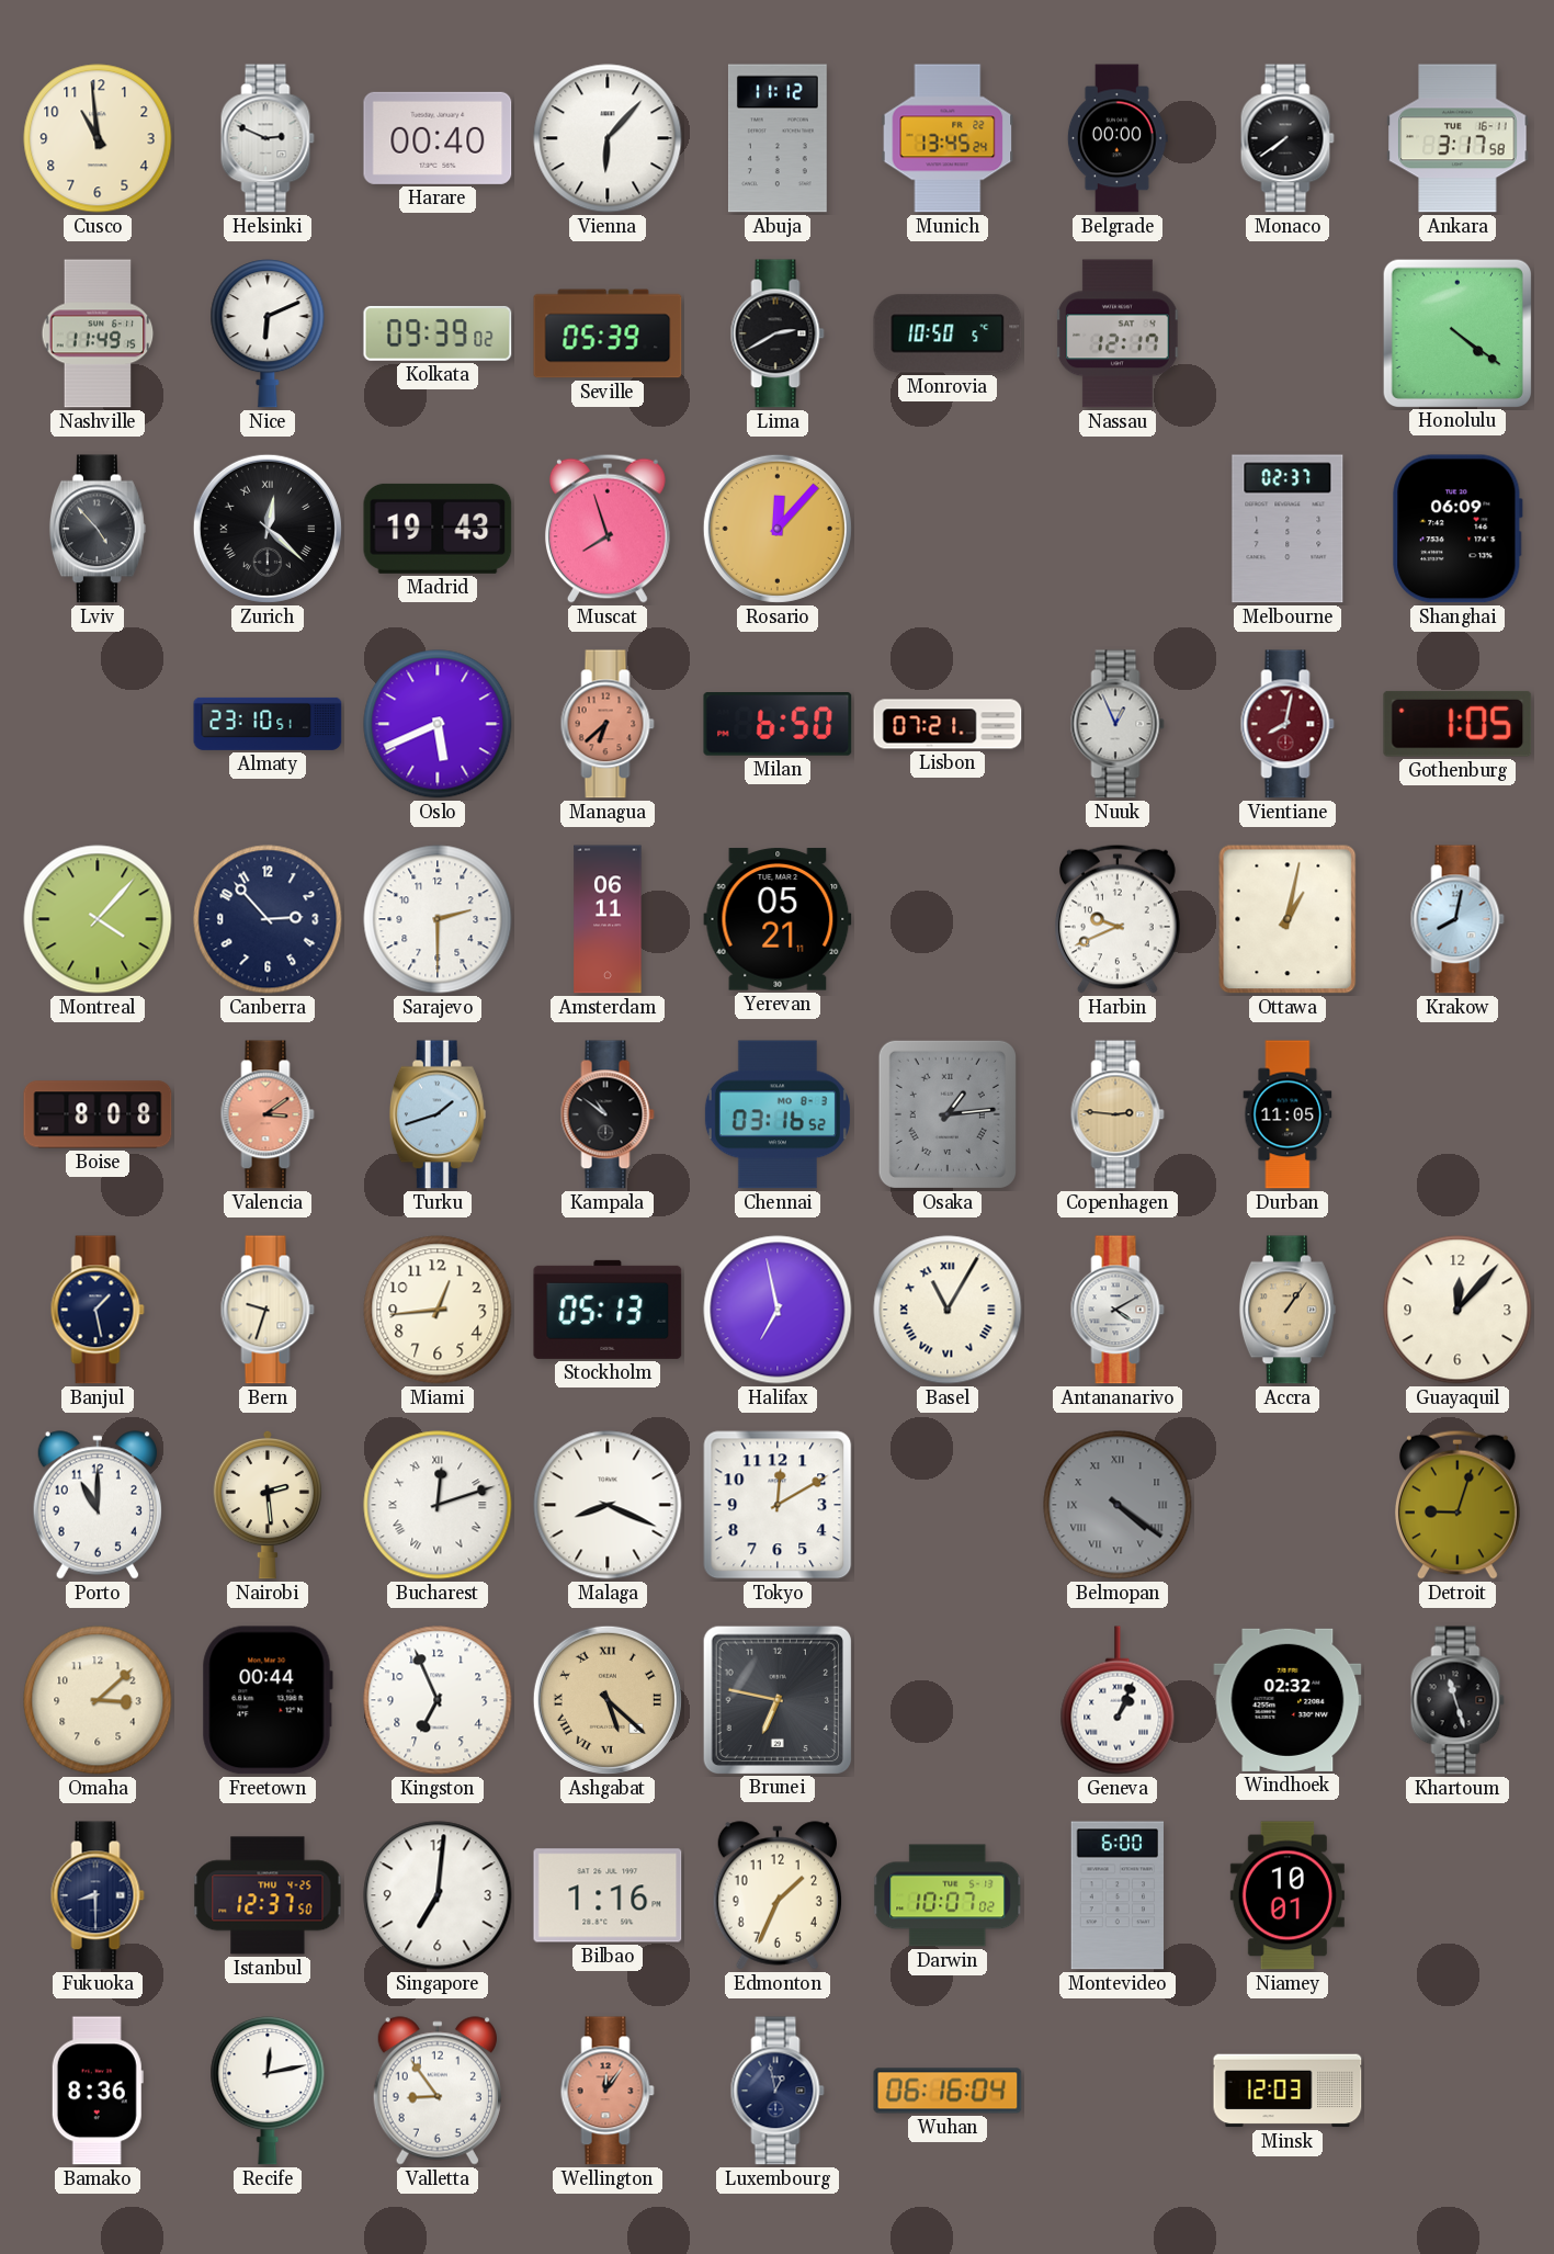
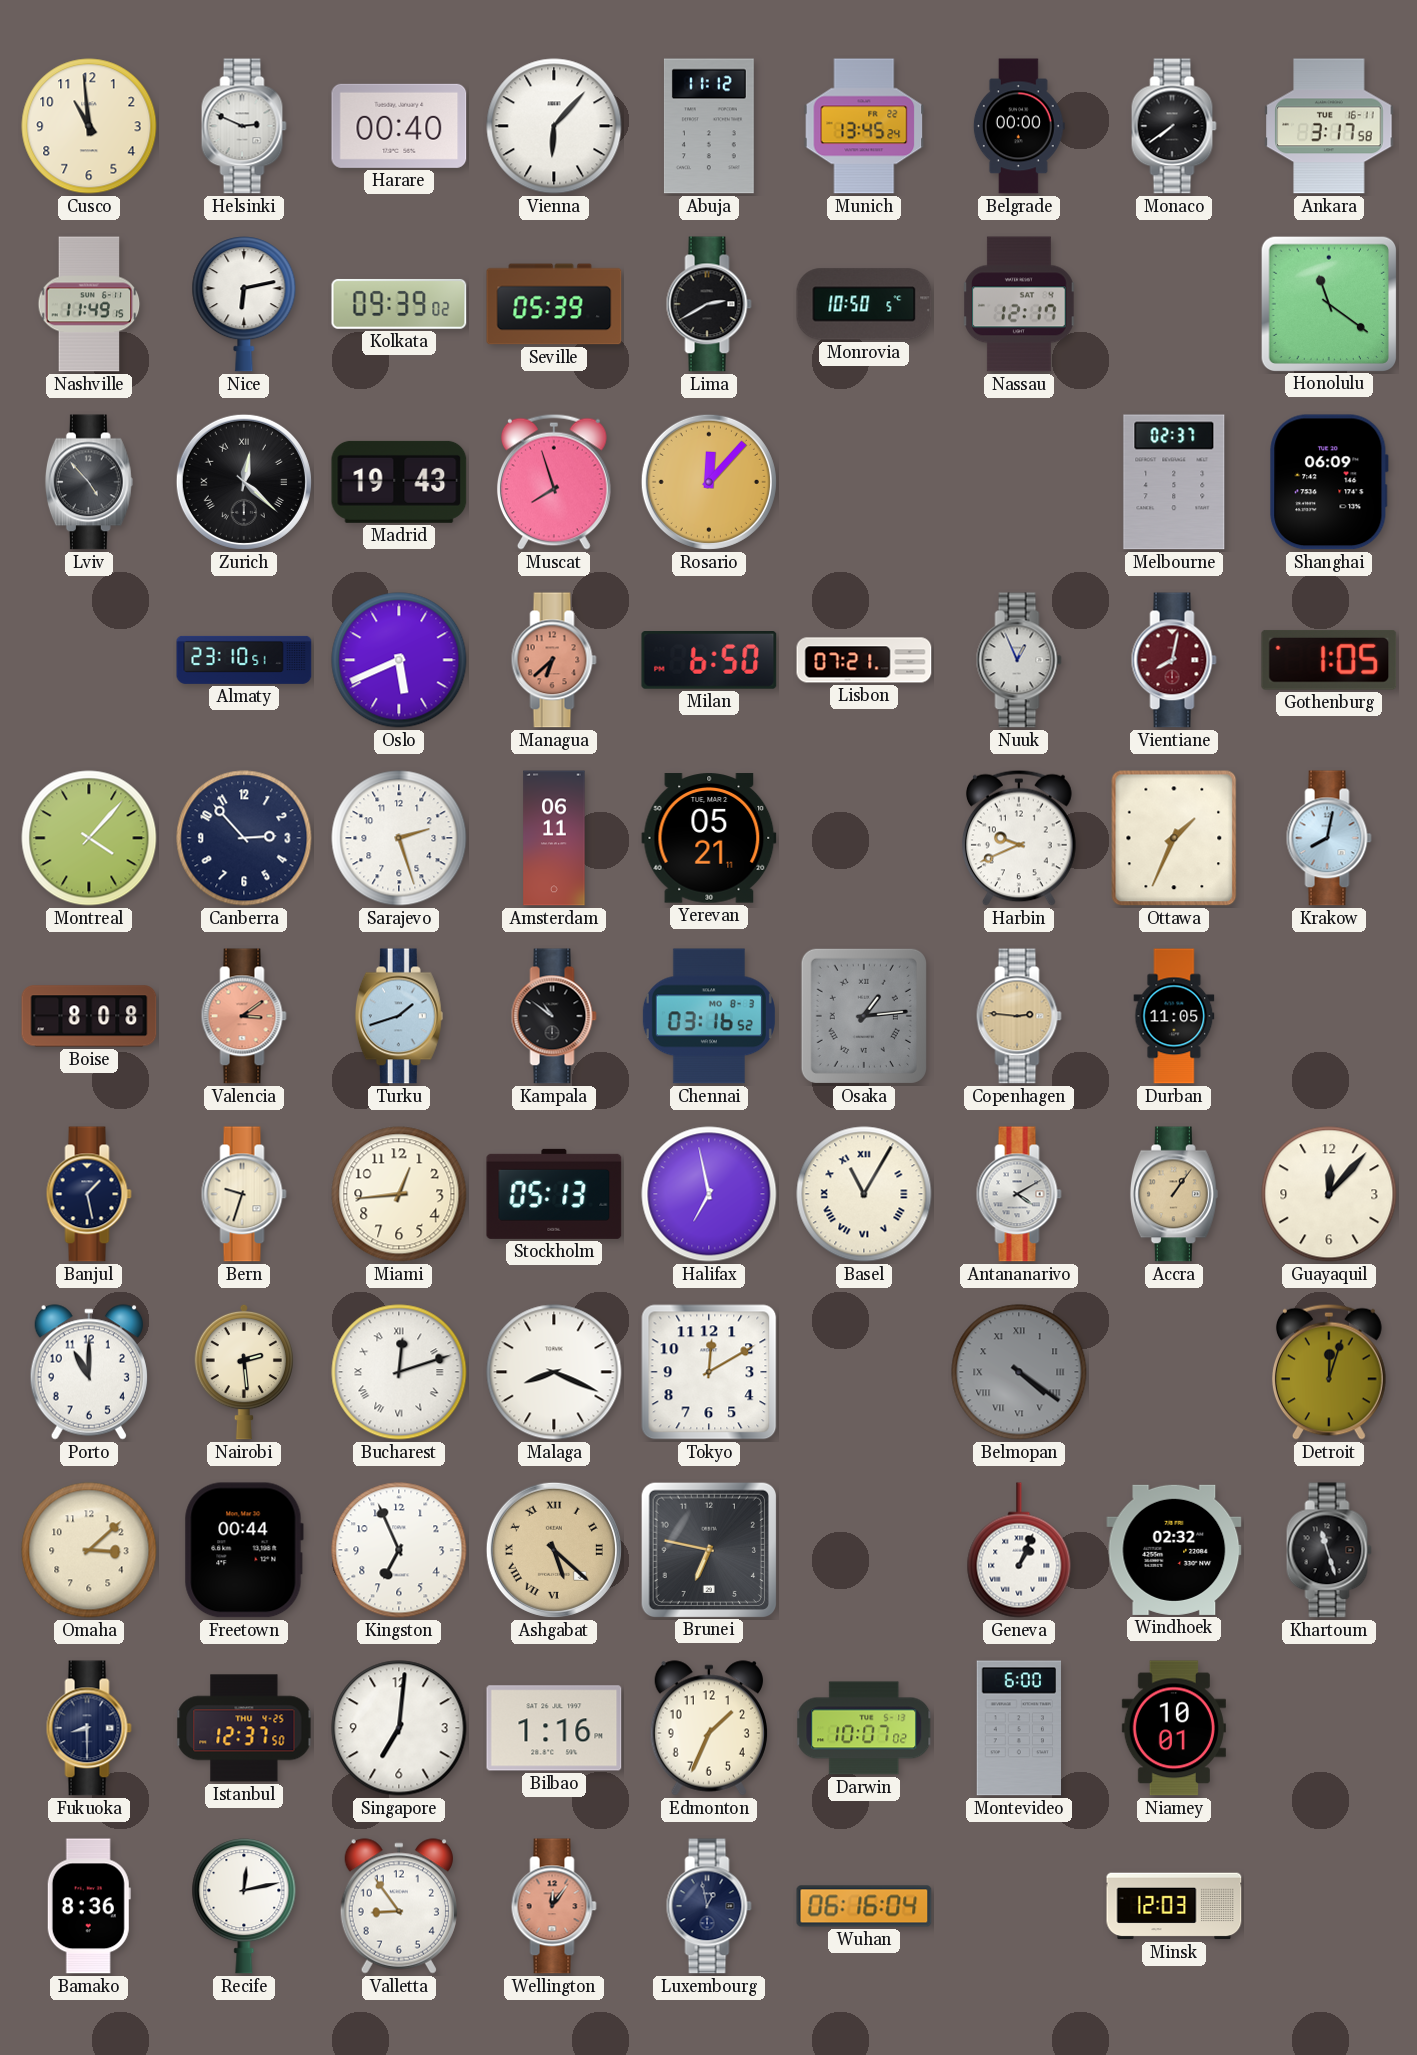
Nice: 6:11 -> 6:13
Honolulu: 4:21 -> 11:21
Sarajevo: 2:30 -> 2:27
Ottawa: 1:02 -> 1:34
Detroit: 9:03 -> 12:03
